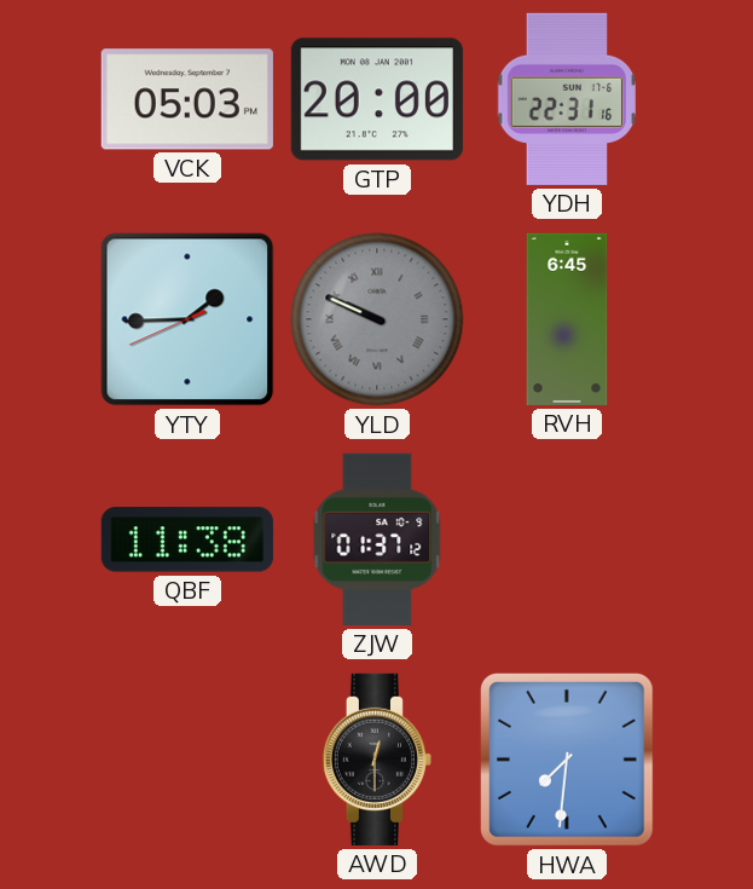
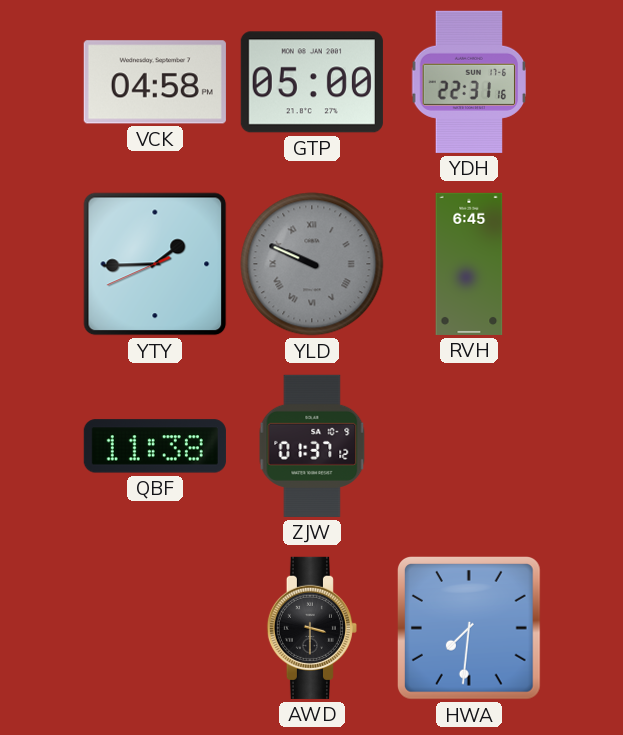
VCK: 05:03 -> 04:58
GTP: 20:00 -> 05:00
AWD: 12:30 -> 3:30
